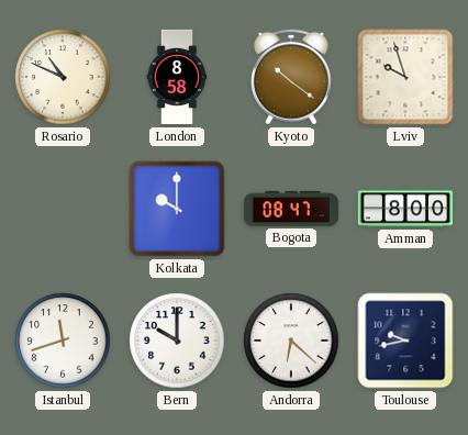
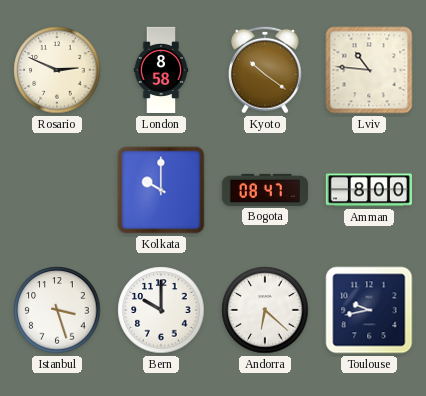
Rosario: 10:49 -> 2:49
Lviv: 9:57 -> 10:46
Istanbul: 11:42 -> 3:27
